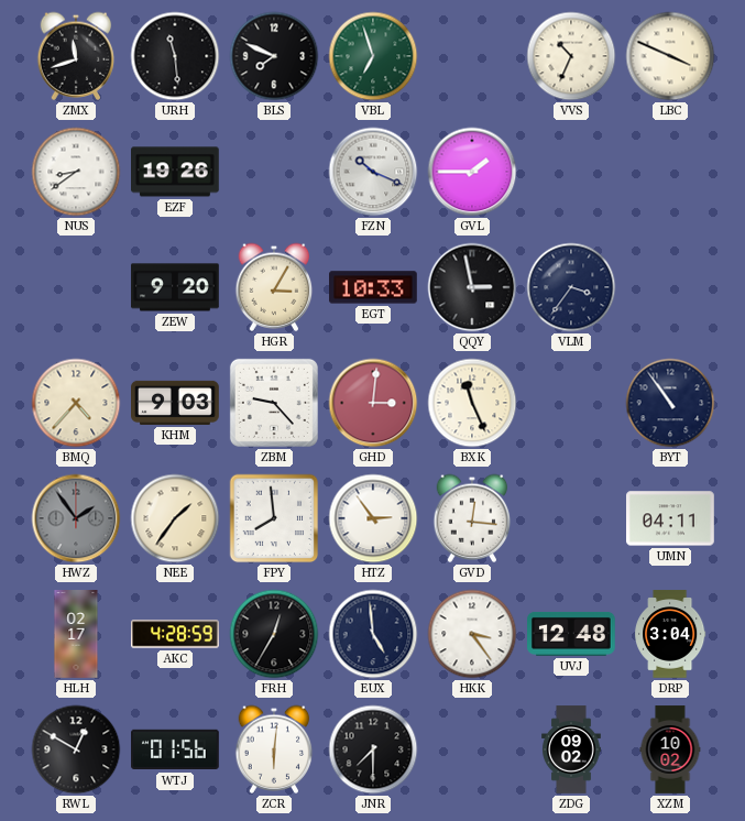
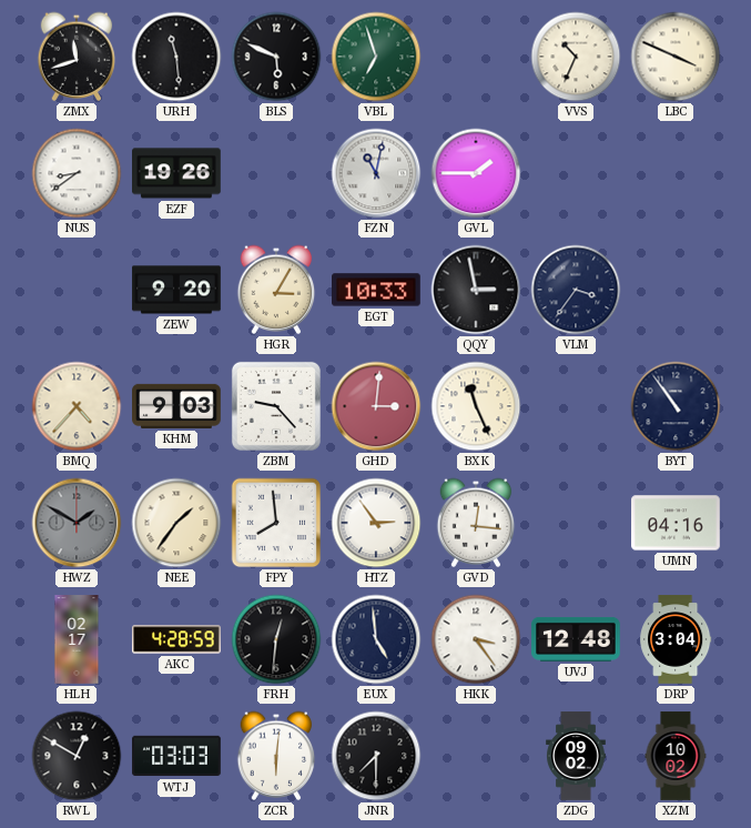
BLS: 7:49 -> 5:49
FZN: 10:19 -> 11:02
HWZ: 1:54 -> 1:50
UMN: 04:11 -> 04:16
FRH: 12:35 -> 12:31
WTJ: 01:56 -> 03:03
